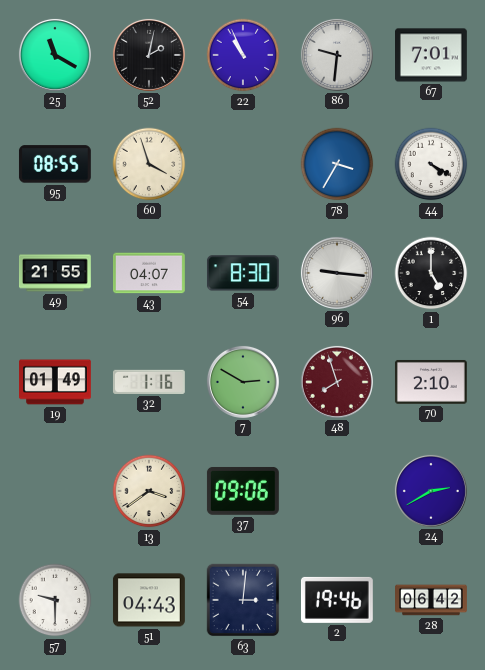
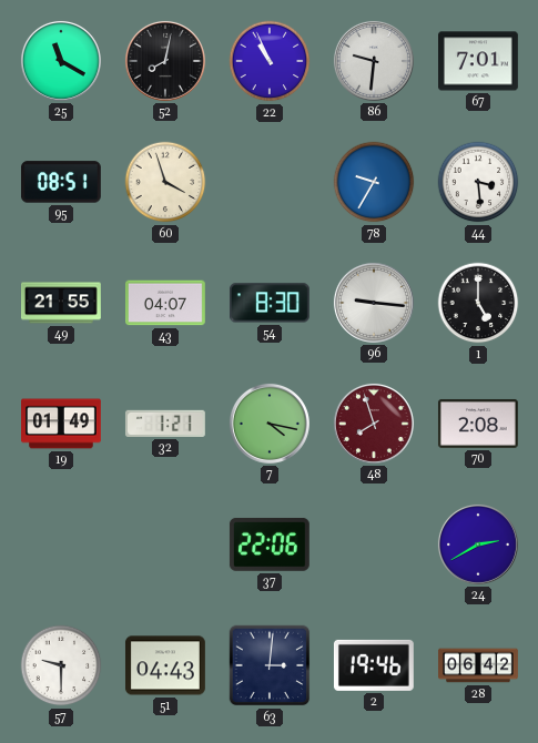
52: 2:02 -> 8:02
95: 08:55 -> 08:51
78: 3:35 -> 9:35
44: 4:20 -> 3:29
32: 1:16 -> 1:21
7: 2:50 -> 4:17
70: 2:10 -> 2:08
13: 3:39 -> none
37: 09:06 -> 22:06
